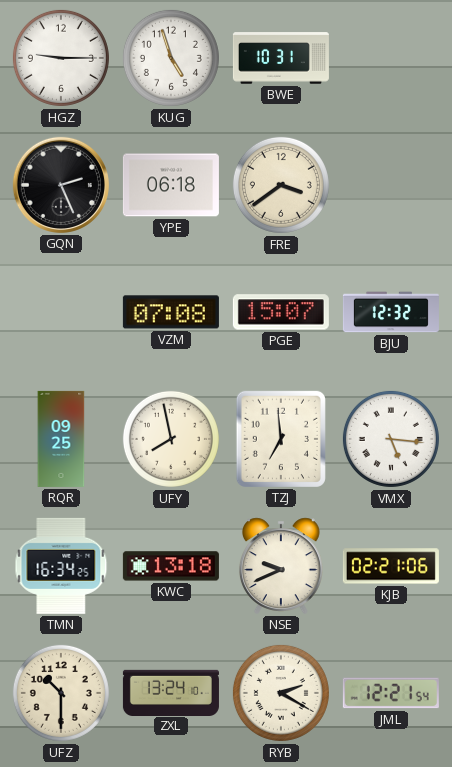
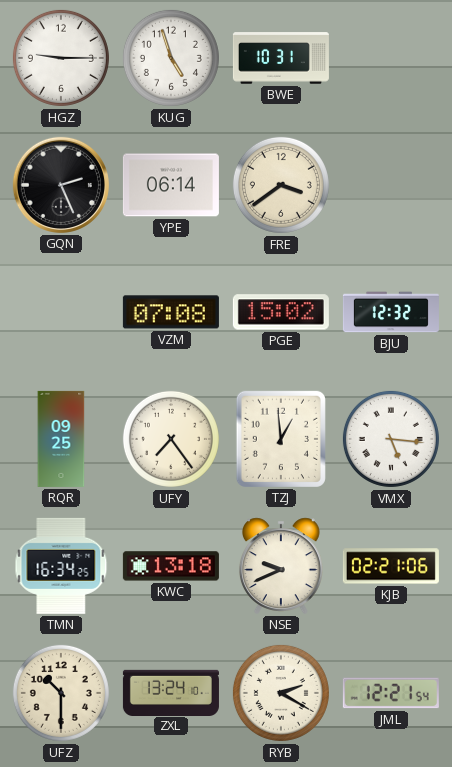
YPE: 06:18 -> 06:14
PGE: 15:07 -> 15:02
UFY: 7:58 -> 7:24
TZJ: 6:59 -> 12:59
